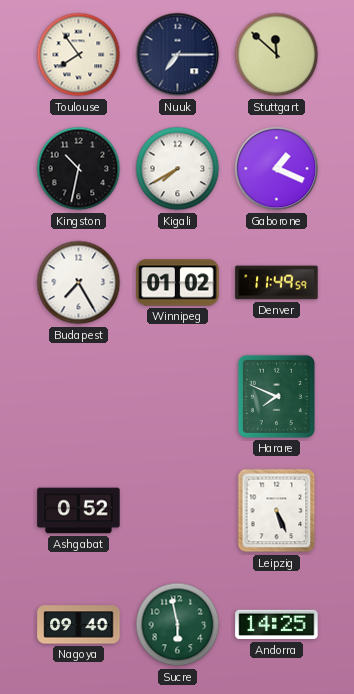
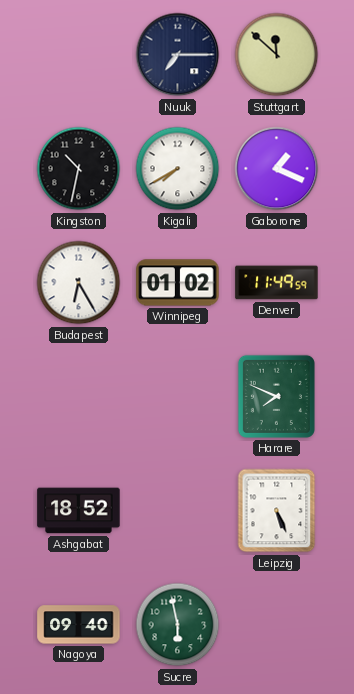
Toulouse: 7:54 -> none
Budapest: 7:25 -> 6:25
Ashgabat: 0:52 -> 18:52
Andorra: 14:25 -> none
